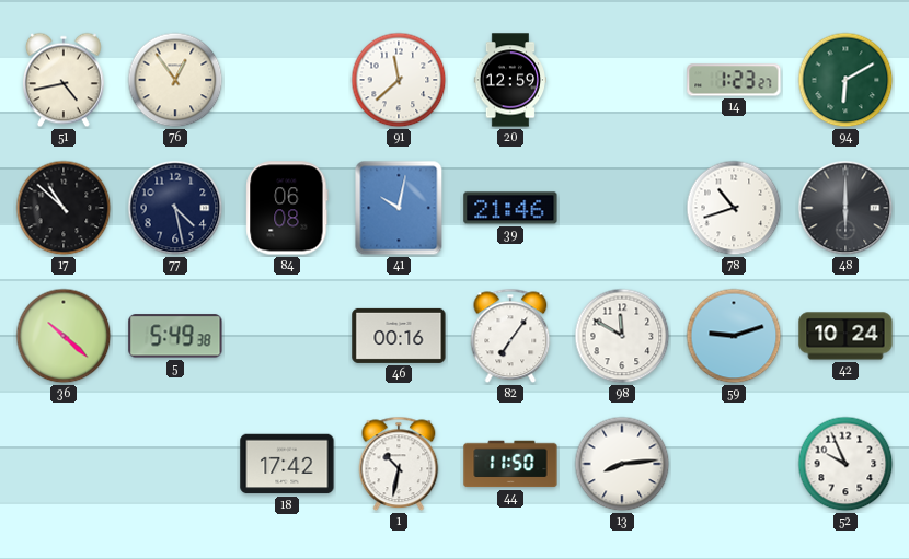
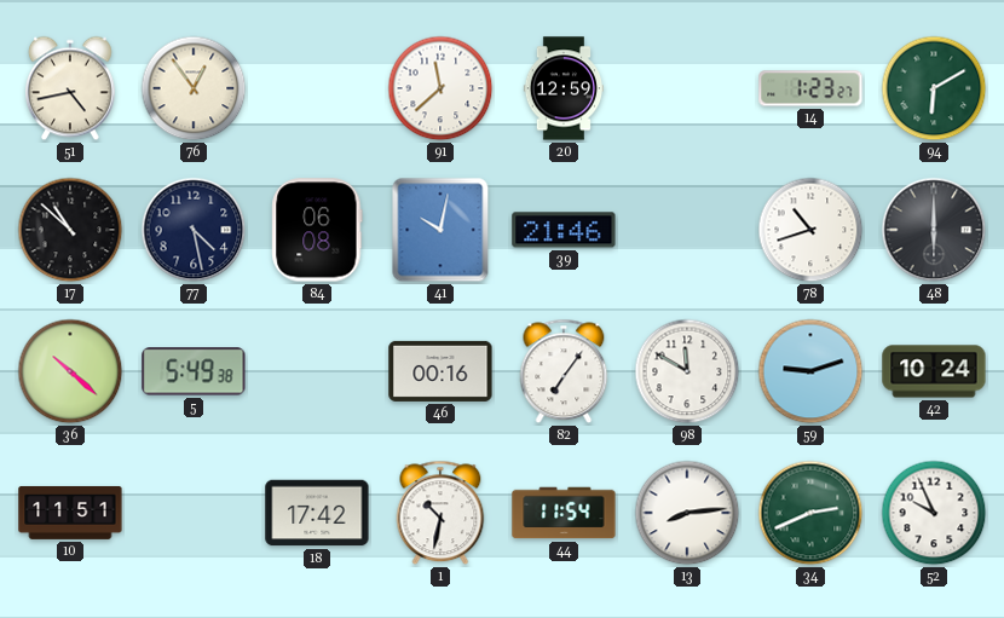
10: none -> 11:51
44: 11:50 -> 11:54
34: none -> 2:41
